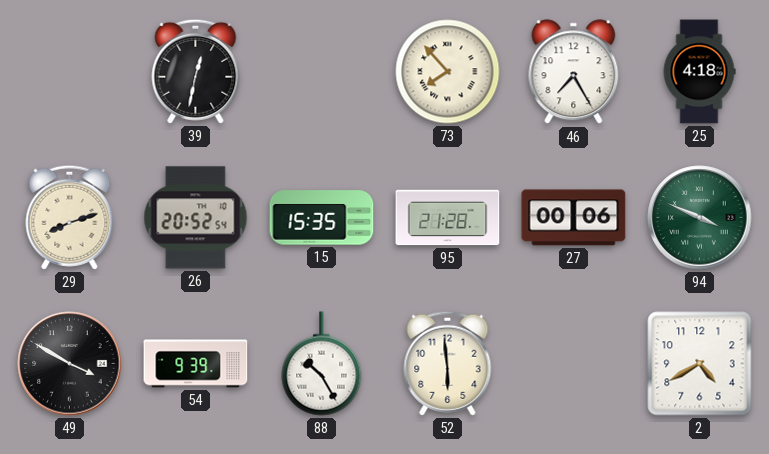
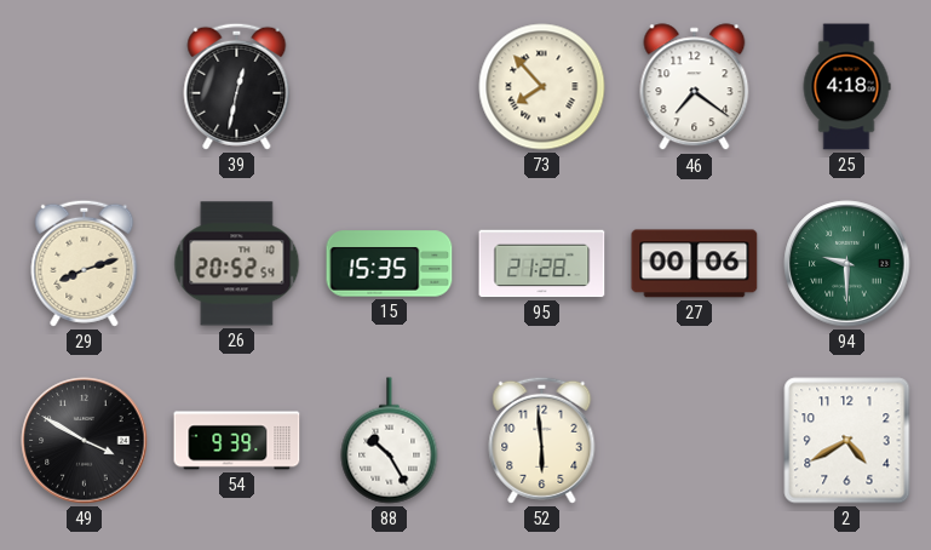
46: 7:25 -> 7:21
94: 3:49 -> 9:30
